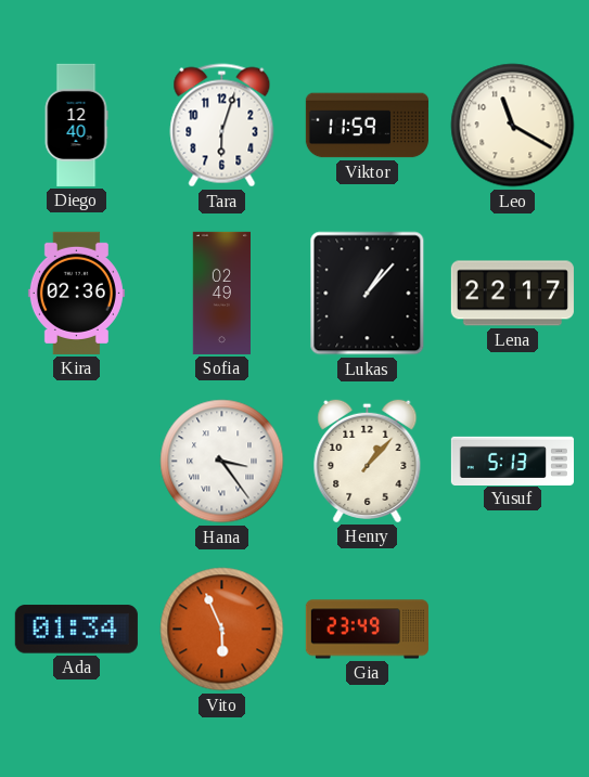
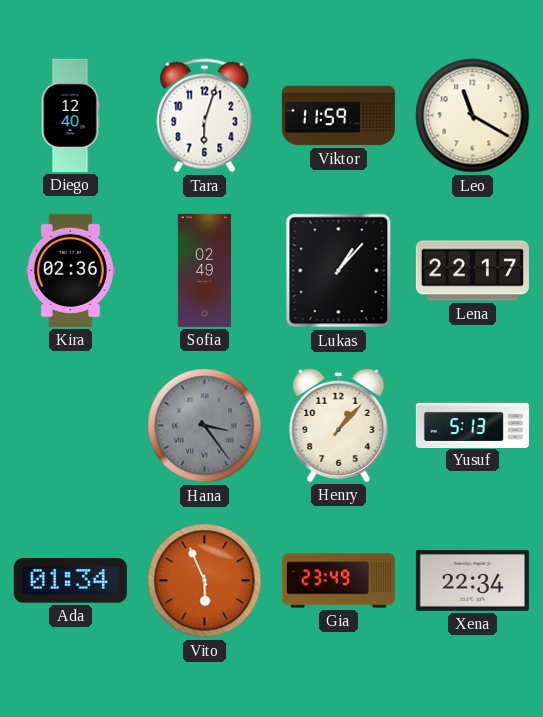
Hana dial: white -> grey
Xena: none -> 22:34
